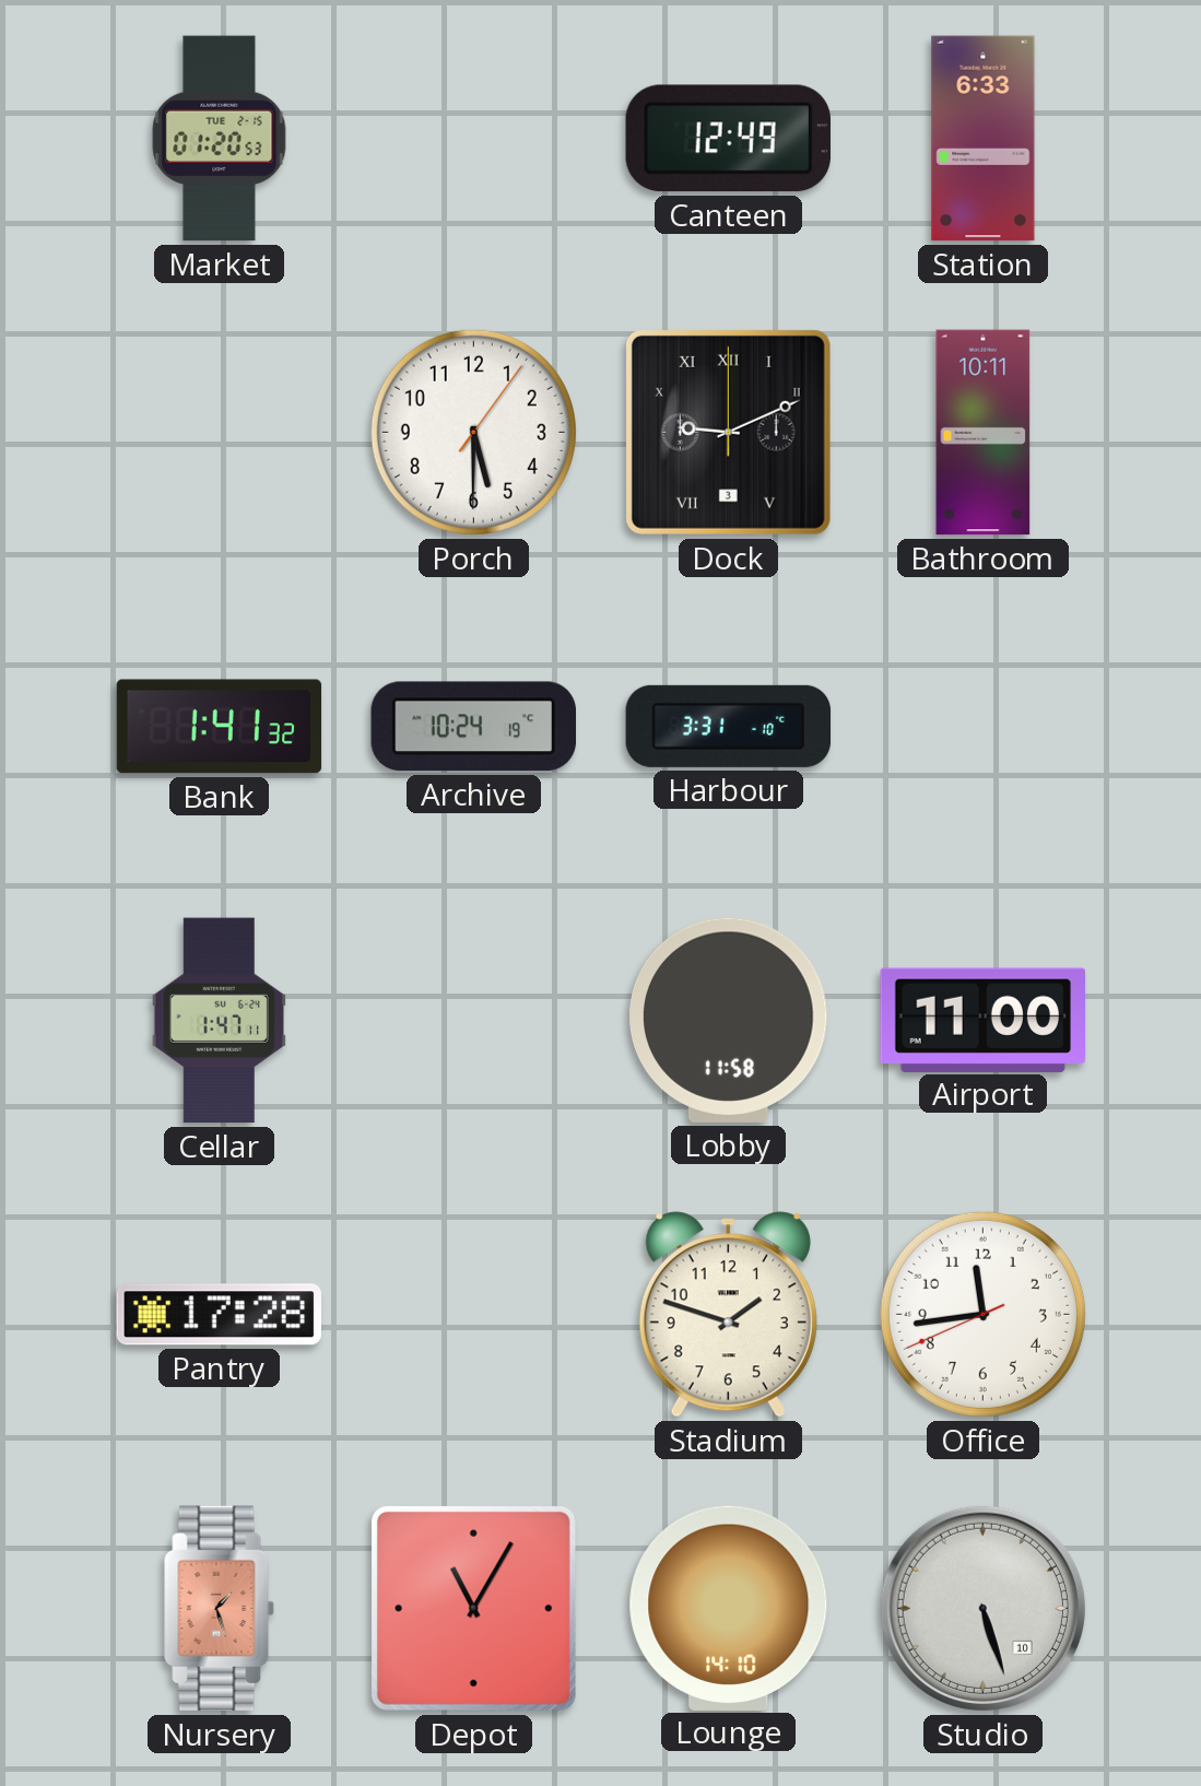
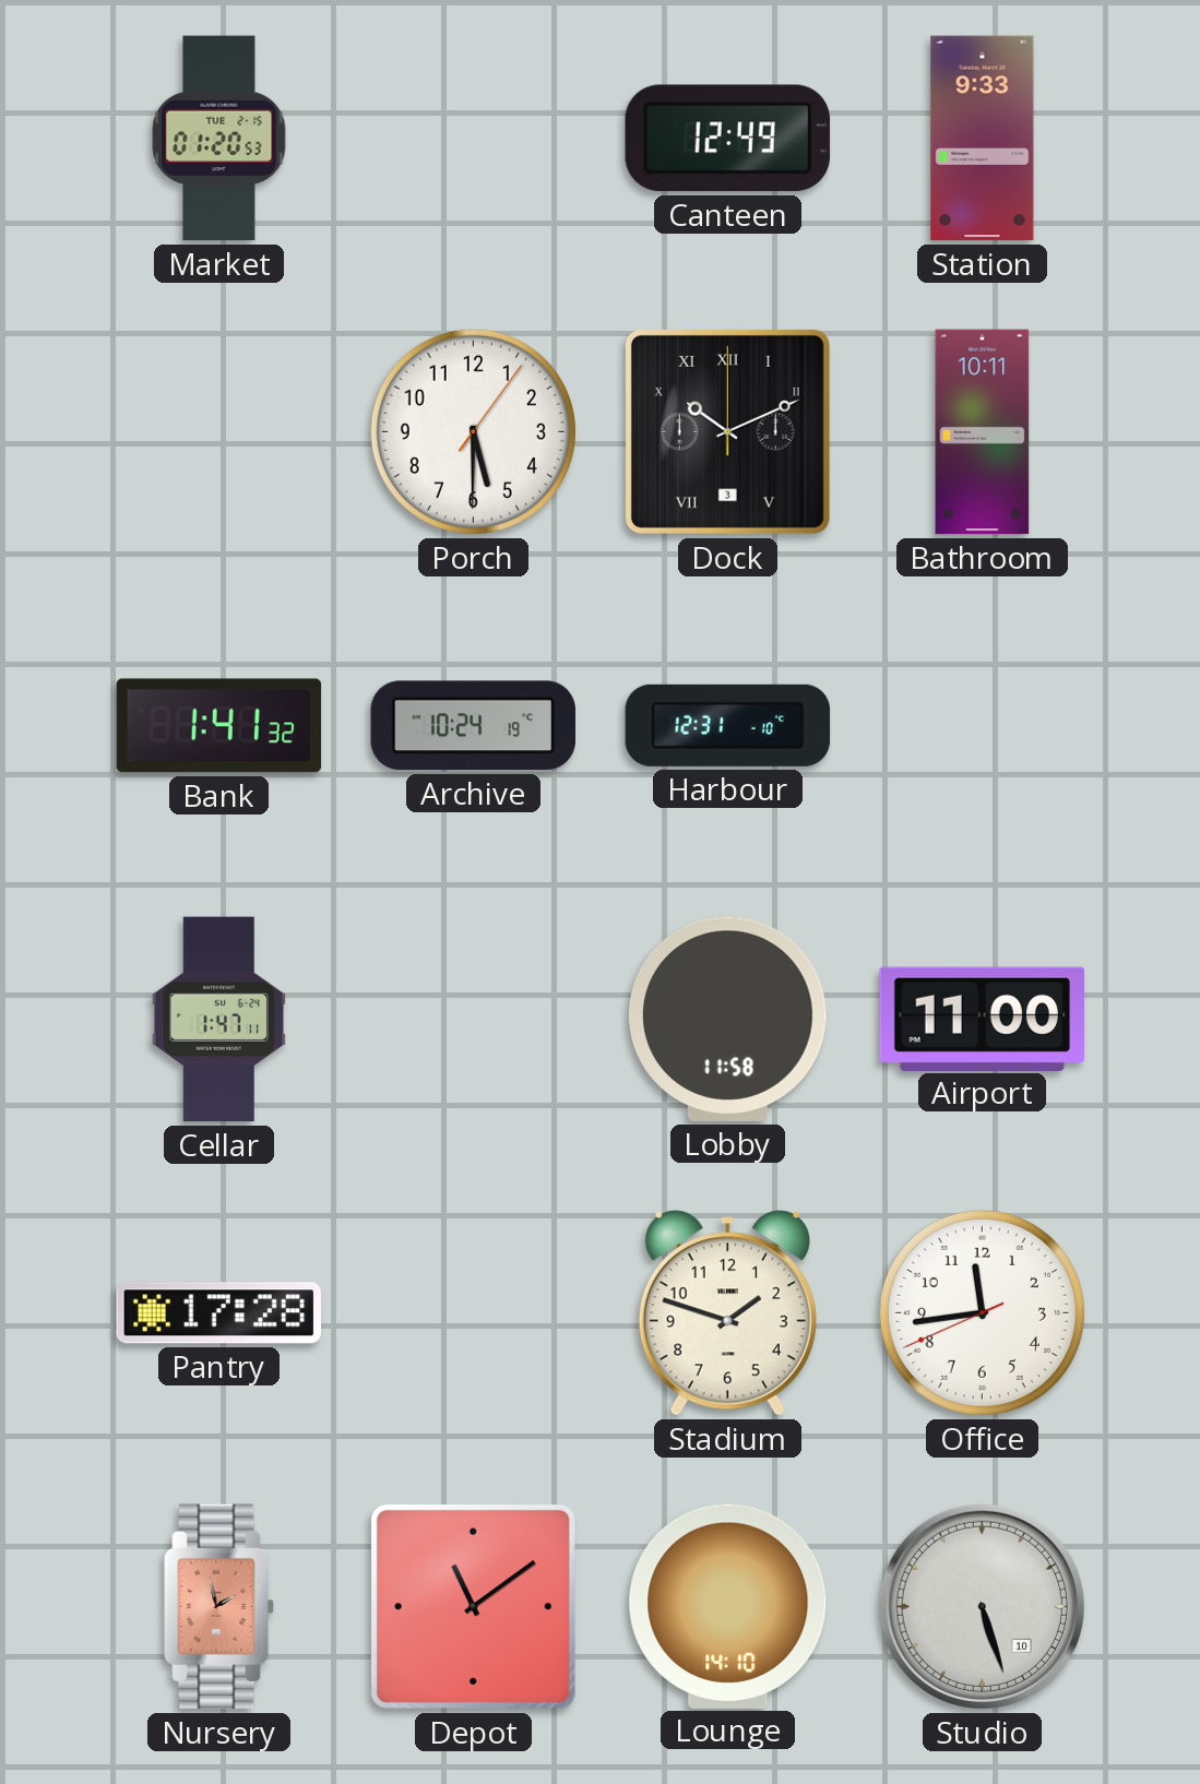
Station: 6:33 -> 9:33
Dock: 9:11 -> 10:11
Harbour: 3:31 -> 12:31
Nursery: 1:27 -> 1:58
Depot: 11:05 -> 11:09
